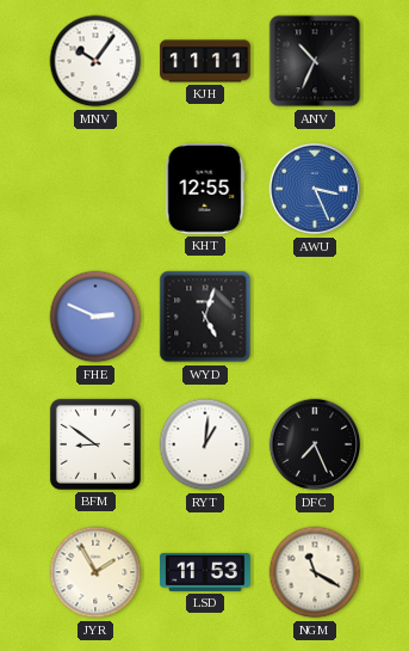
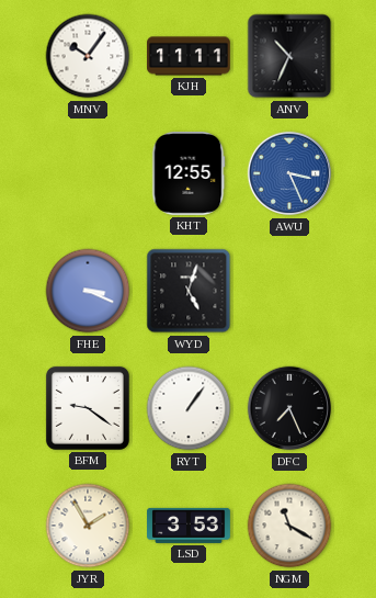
FHE: 2:49 -> 3:19
BFM: 8:51 -> 9:21
RYT: 1:01 -> 1:06
LSD: 11:53 -> 3:53
